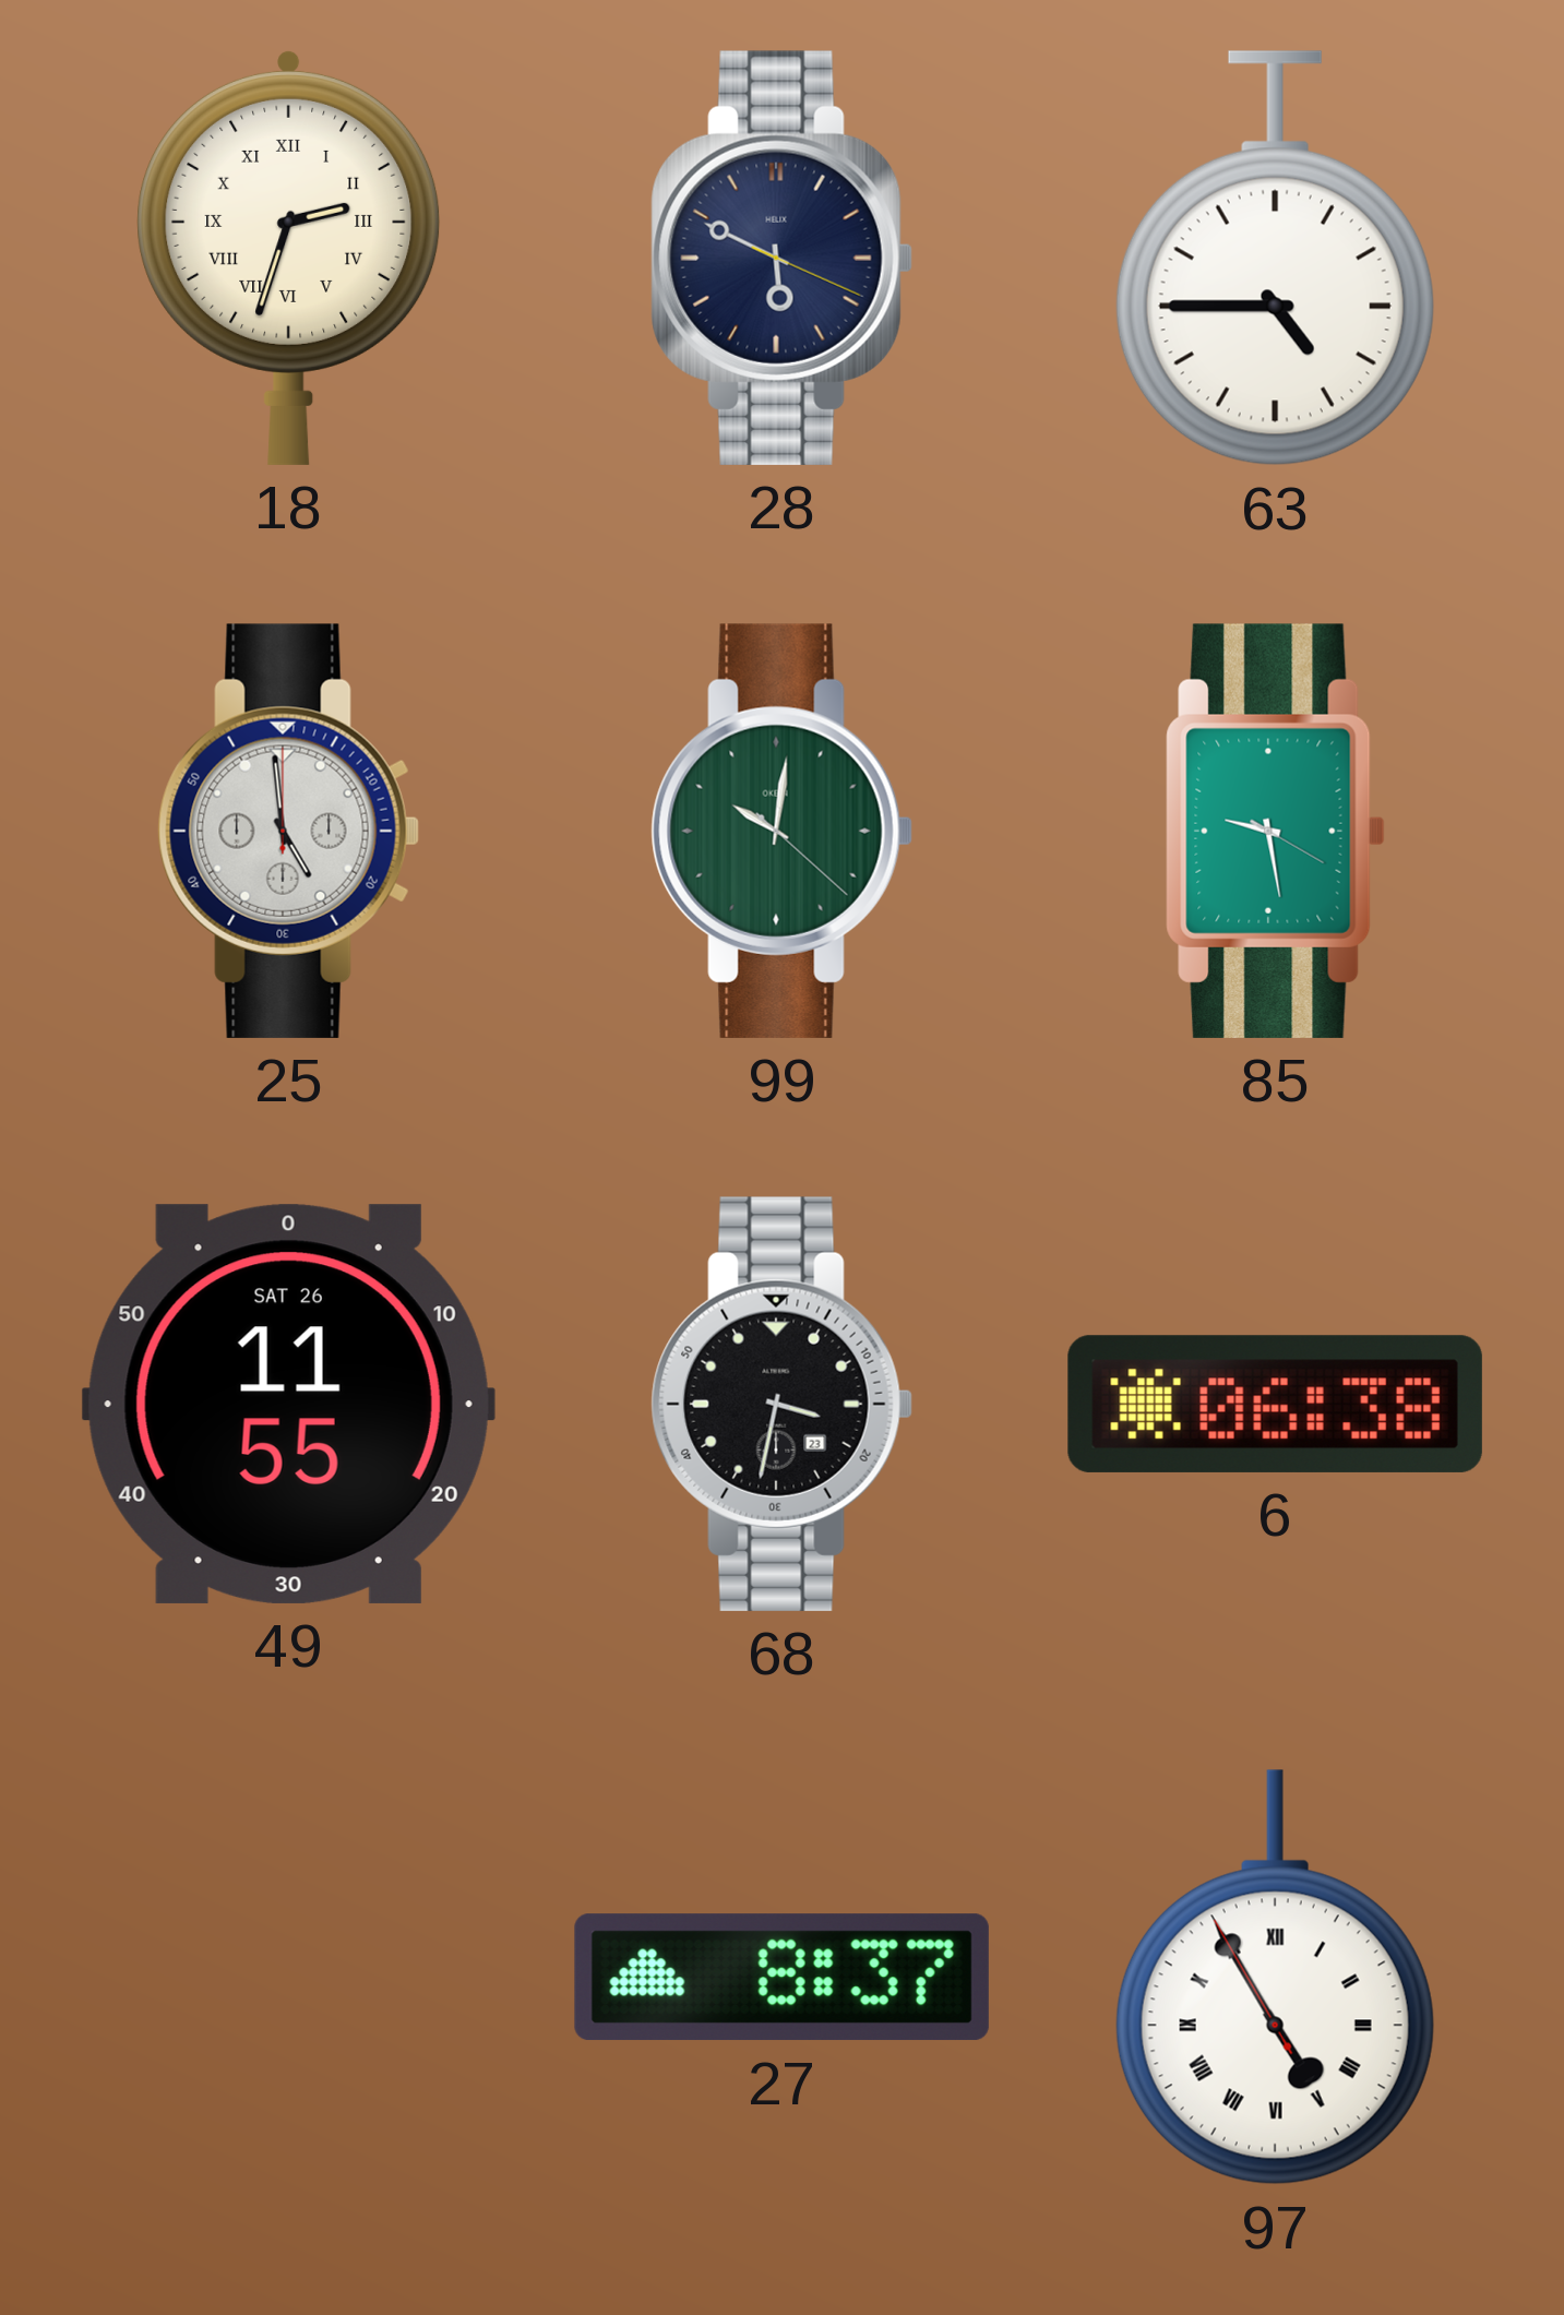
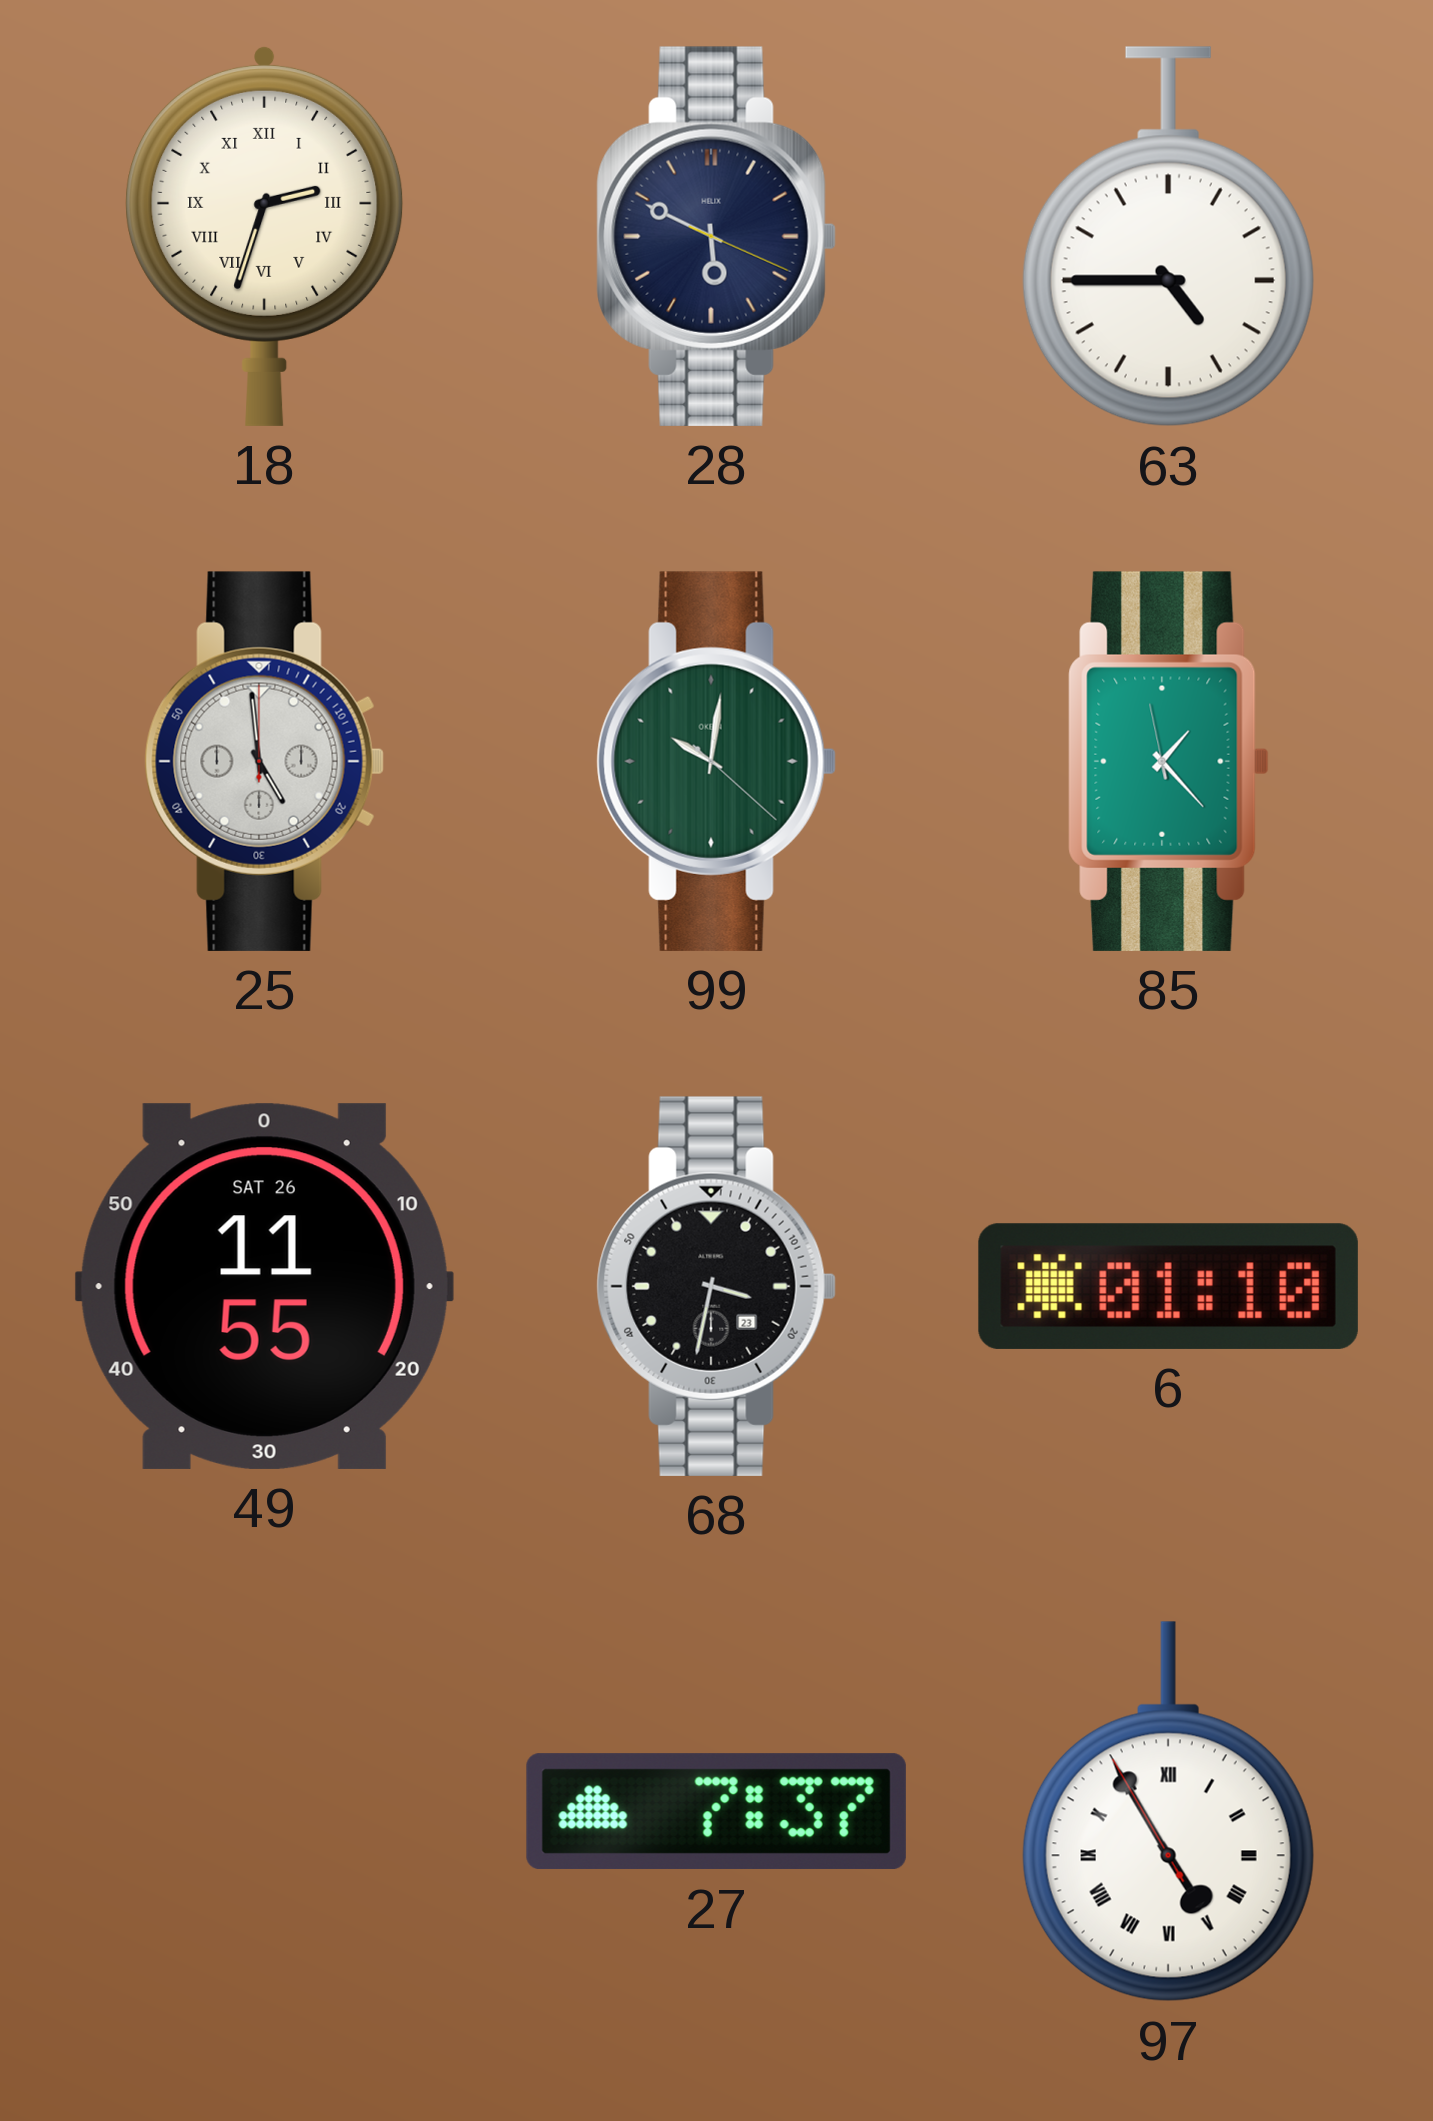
85: 9:28 -> 1:22
6: 06:38 -> 01:10
27: 8:37 -> 7:37
